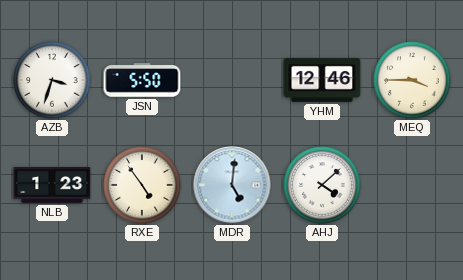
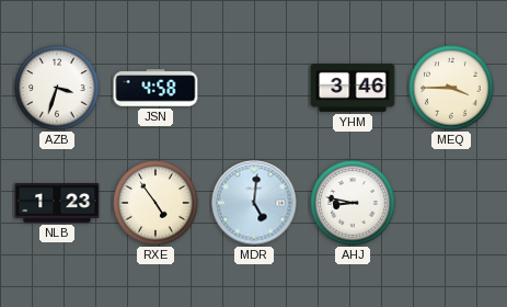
JSN: 5:50 -> 4:58
YHM: 12:46 -> 3:46
AHJ: 4:08 -> 8:47
